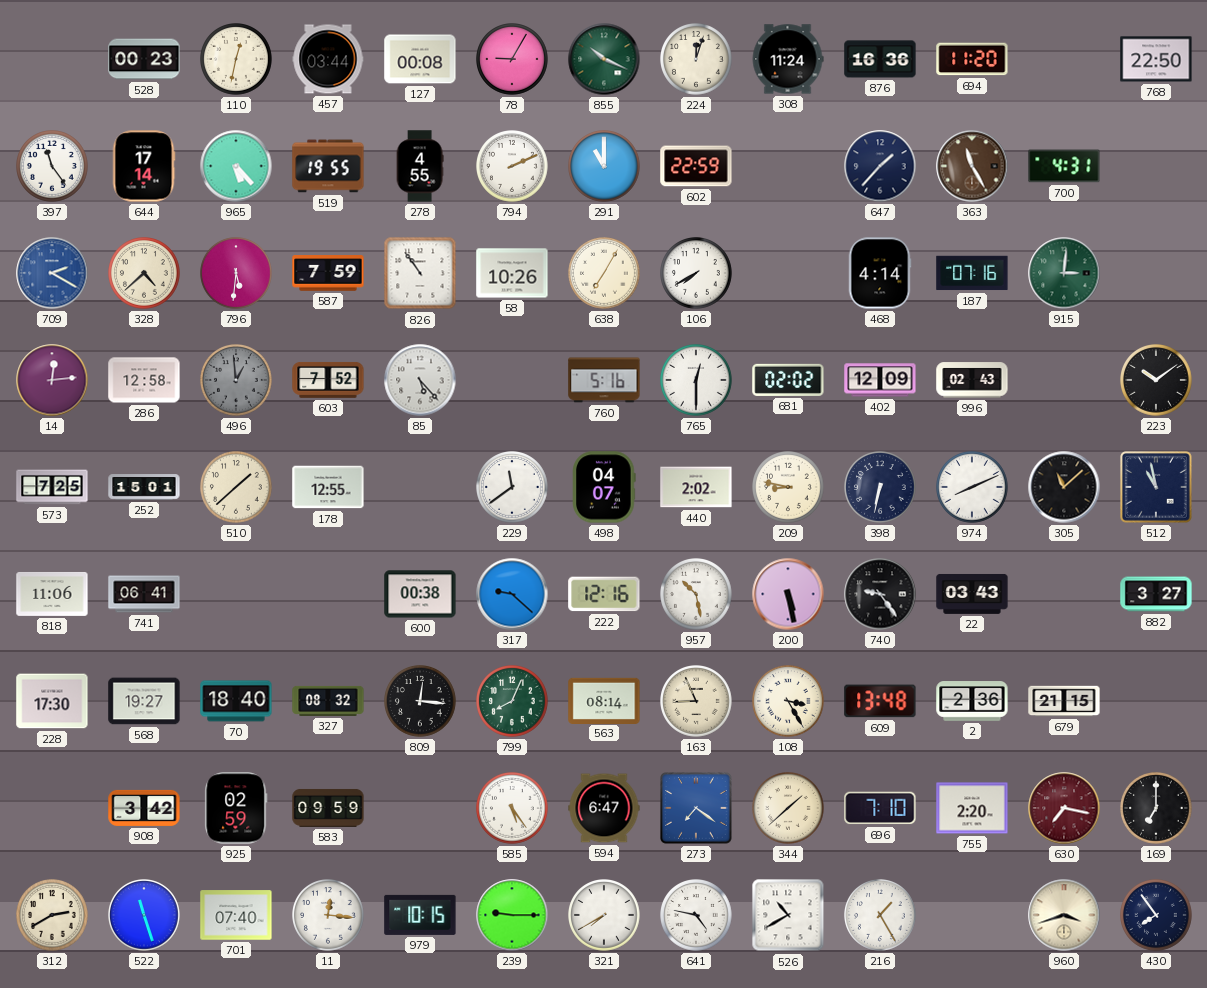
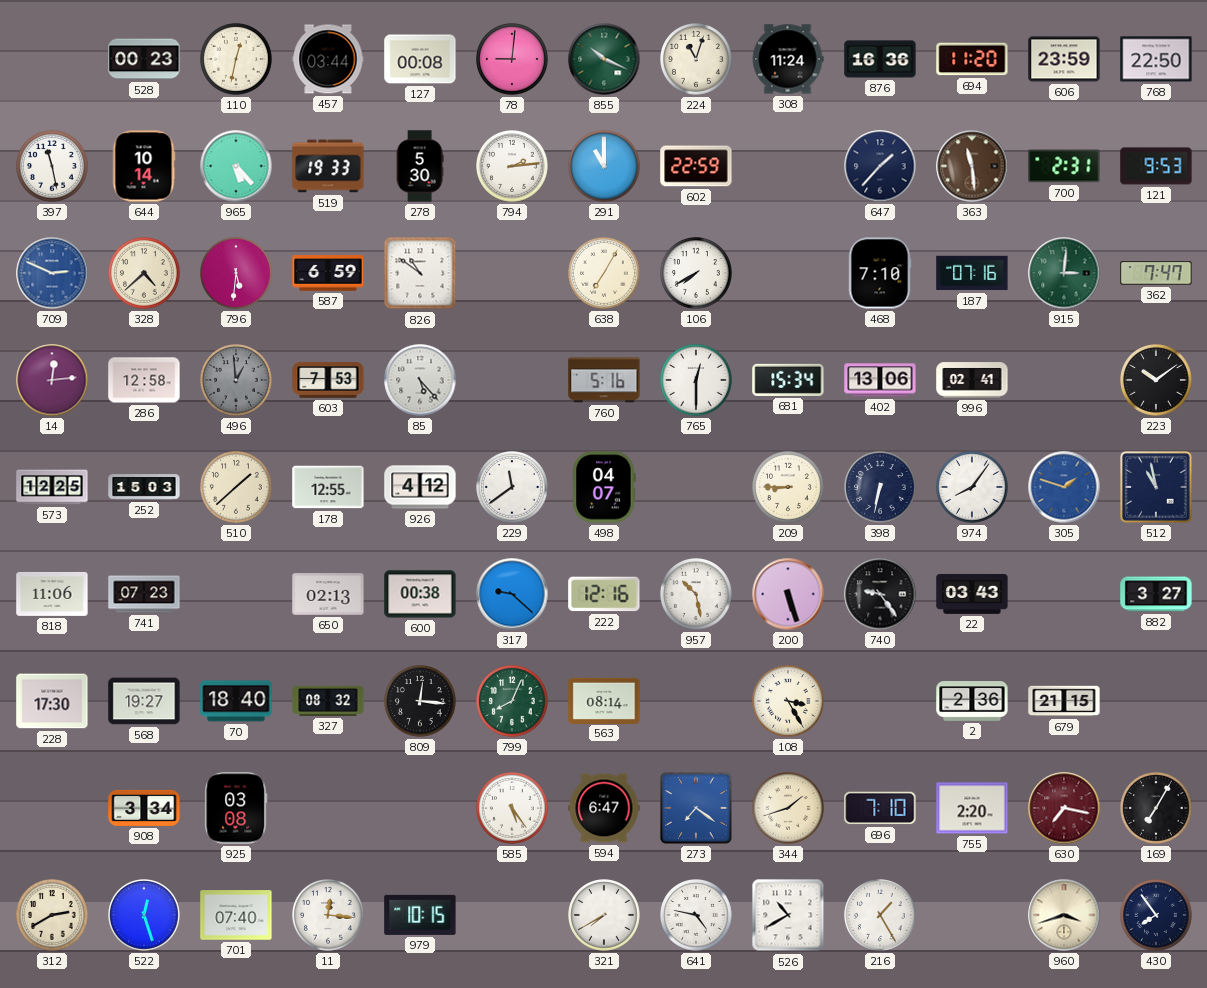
78: 9:05 -> 9:01
224: 12:03 -> 11:03
606: none -> 23:59
397: 11:24 -> 11:28
644: 17:14 -> 10:14
519: 19:55 -> 19:33
278: 4:55 -> 5:30
794: 2:11 -> 2:14
363: 11:25 -> 11:29
700: 4:31 -> 2:31
121: none -> 9:53
709: 2:20 -> 2:49
587: 7:59 -> 6:59
826: 10:54 -> 10:51
58: 10:26 -> none
468: 4:14 -> 7:10
362: none -> 7:47
603: 7:52 -> 7:53
681: 02:02 -> 15:34
402: 12:09 -> 13:06
996: 02:43 -> 02:41
573: 7:25 -> 12:25
252: 15:01 -> 15:03
926: none -> 4:12
440: 2:02 -> none
209: 8:47 -> 8:45
974: 8:11 -> 8:06
305: 11:08 -> 1:48
305 dial: black -> blue
741: 06:41 -> 07:23
650: none -> 02:13
200: 5:28 -> 5:27
163: 8:56 -> none
609: 13:48 -> none
908: 3:42 -> 3:34
925: 02:59 -> 03:08
583: 09:59 -> none
344: 1:38 -> 1:42
169: 7:00 -> 7:05
522: 11:27 -> 12:27
239: 9:15 -> none
